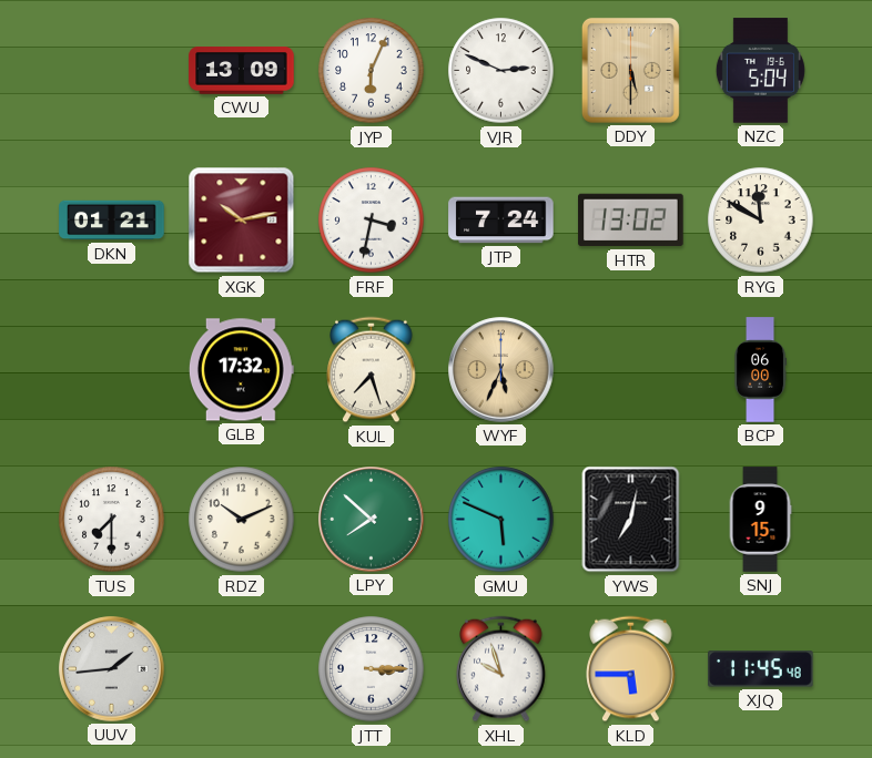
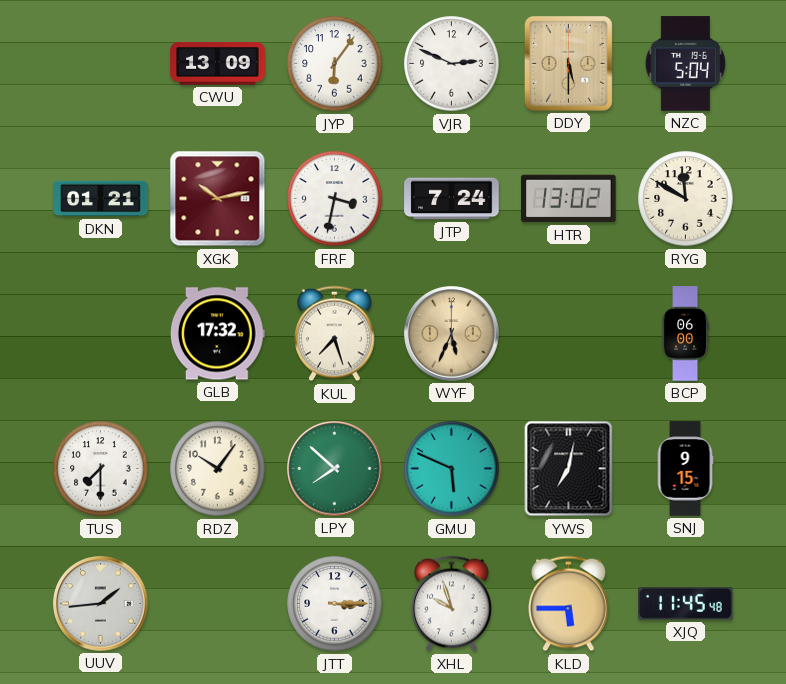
JYP: 6:04 -> 6:06
RDZ: 10:11 -> 10:06
